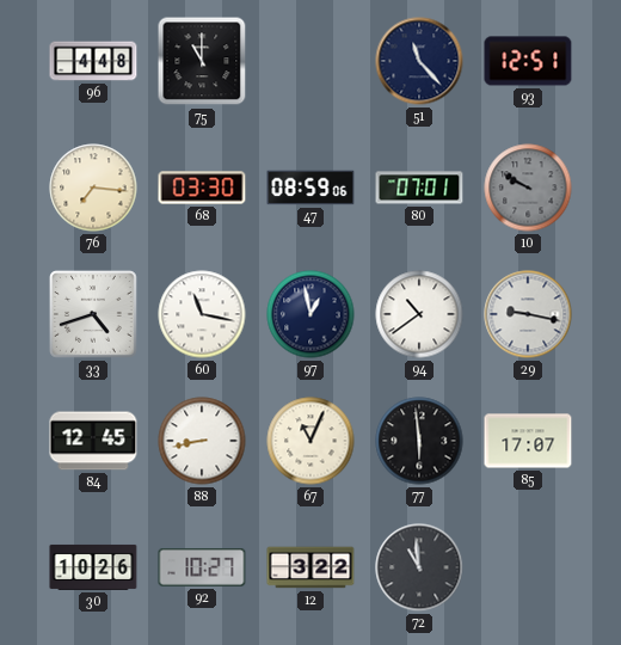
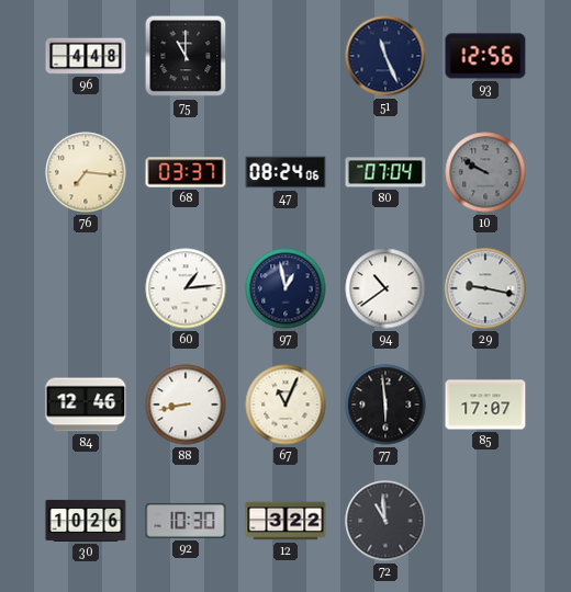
51: 11:23 -> 11:26
93: 12:51 -> 12:56
68: 03:30 -> 03:37
47: 08:59 -> 08:24
80: 07:01 -> 07:04
33: 4:42 -> none
60: 11:17 -> 1:14
84: 12:45 -> 12:46
92: 10:27 -> 10:30
